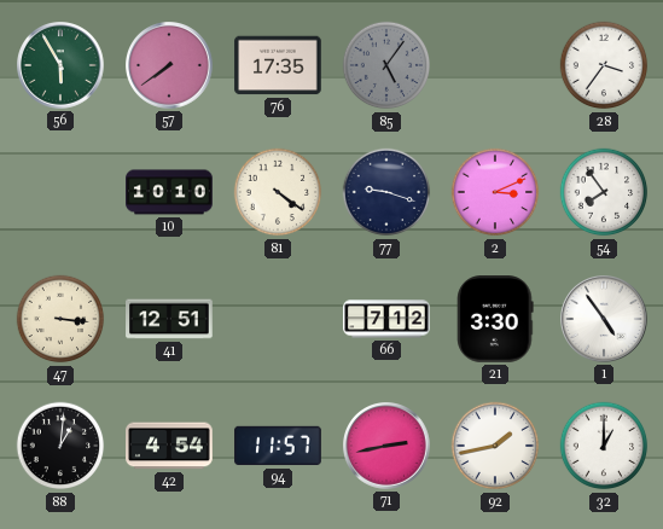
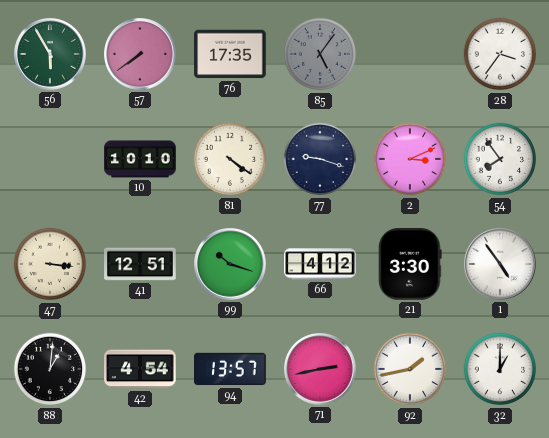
99: none -> 10:18
66: 7:12 -> 4:12
94: 11:57 -> 13:57
